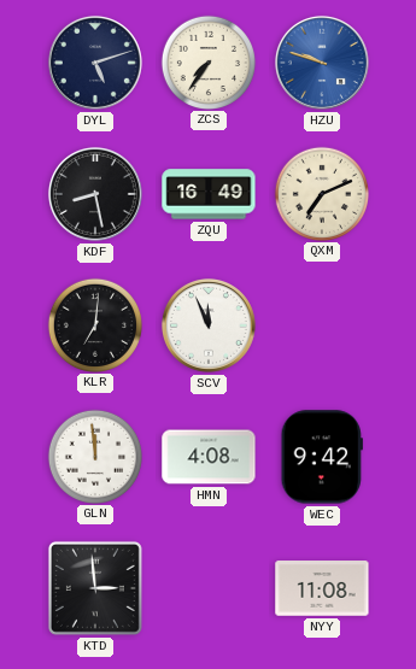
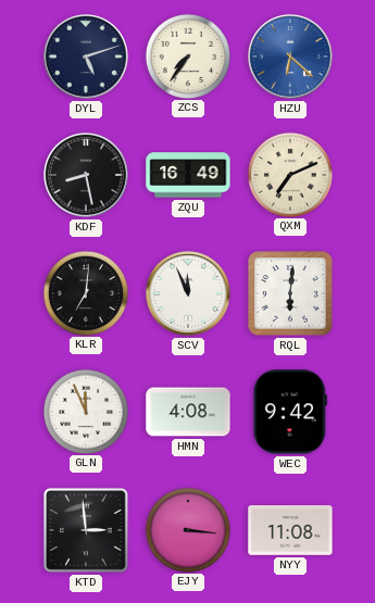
HZU: 9:48 -> 6:22
RQL: none -> 6:01
GLN: 11:59 -> 11:56
EJY: none -> 3:16
